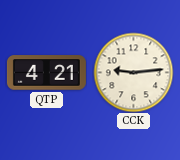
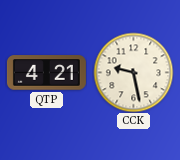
CCK: 9:14 -> 9:28
